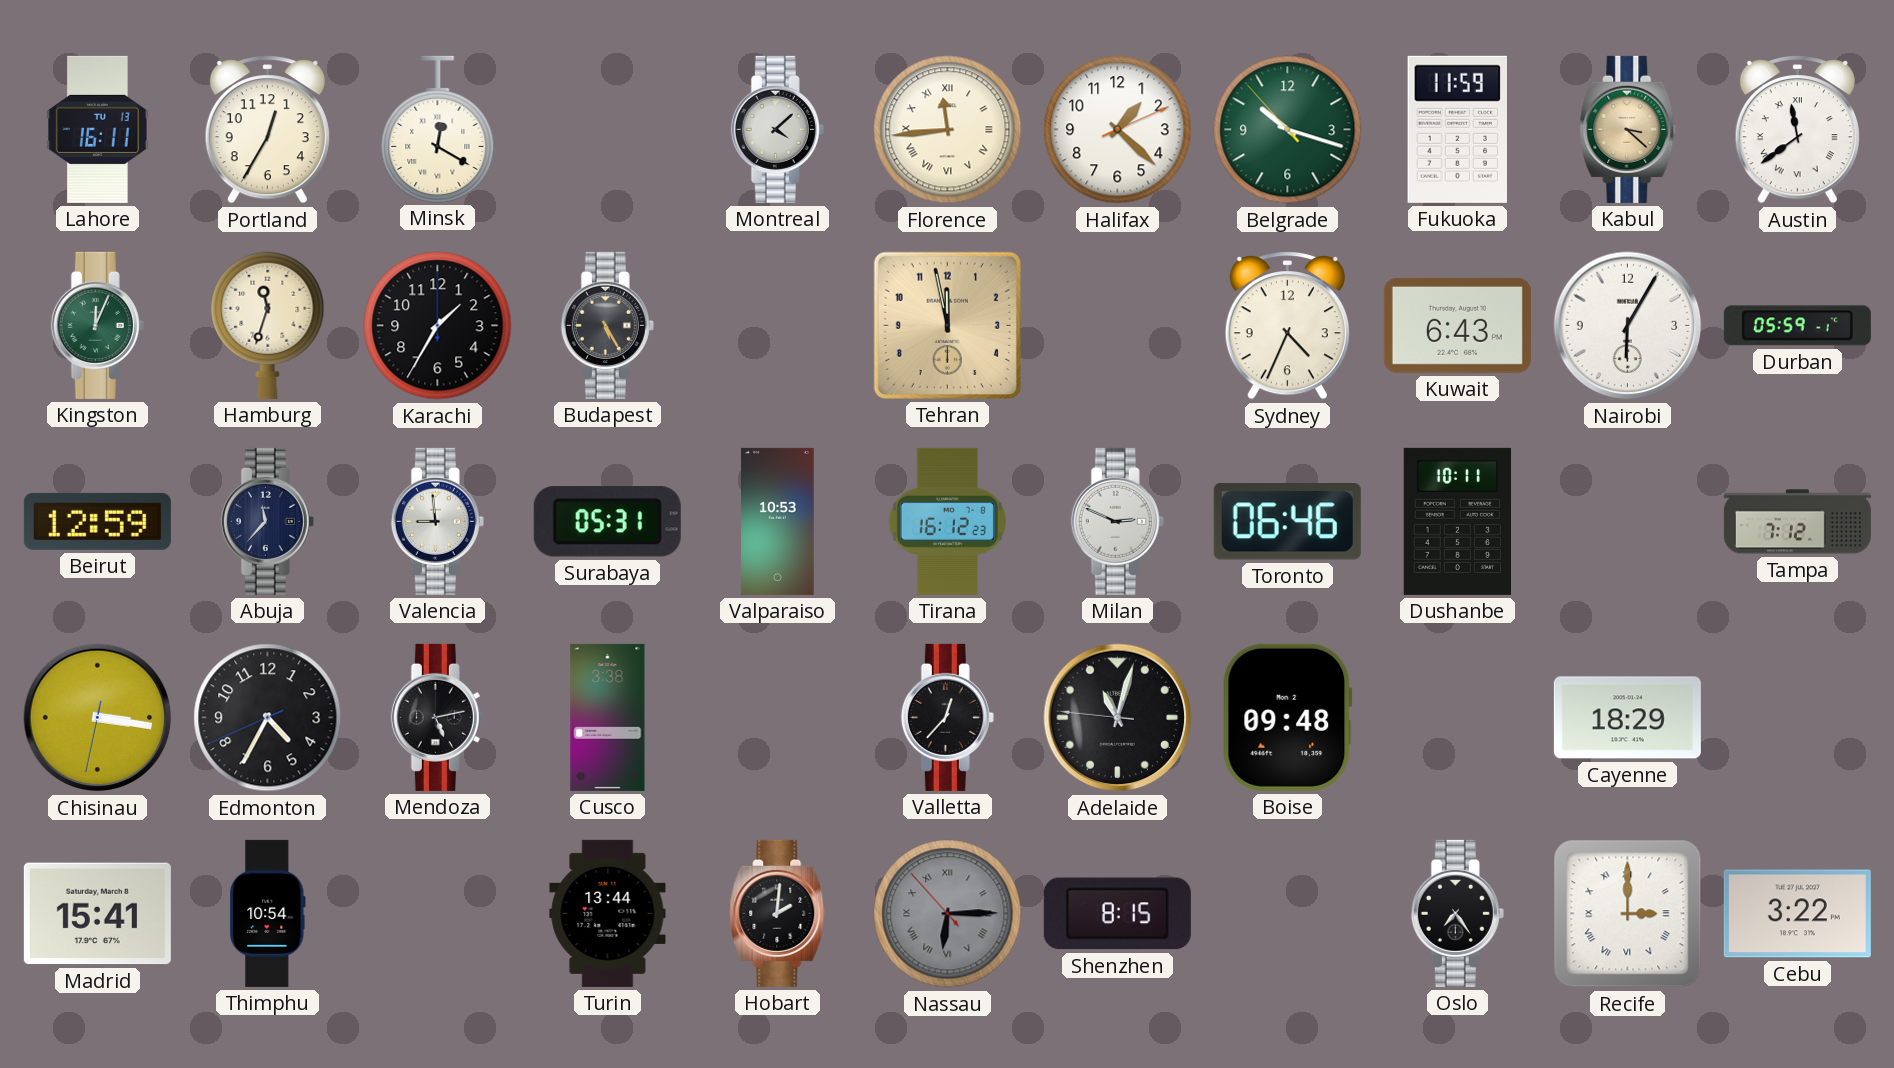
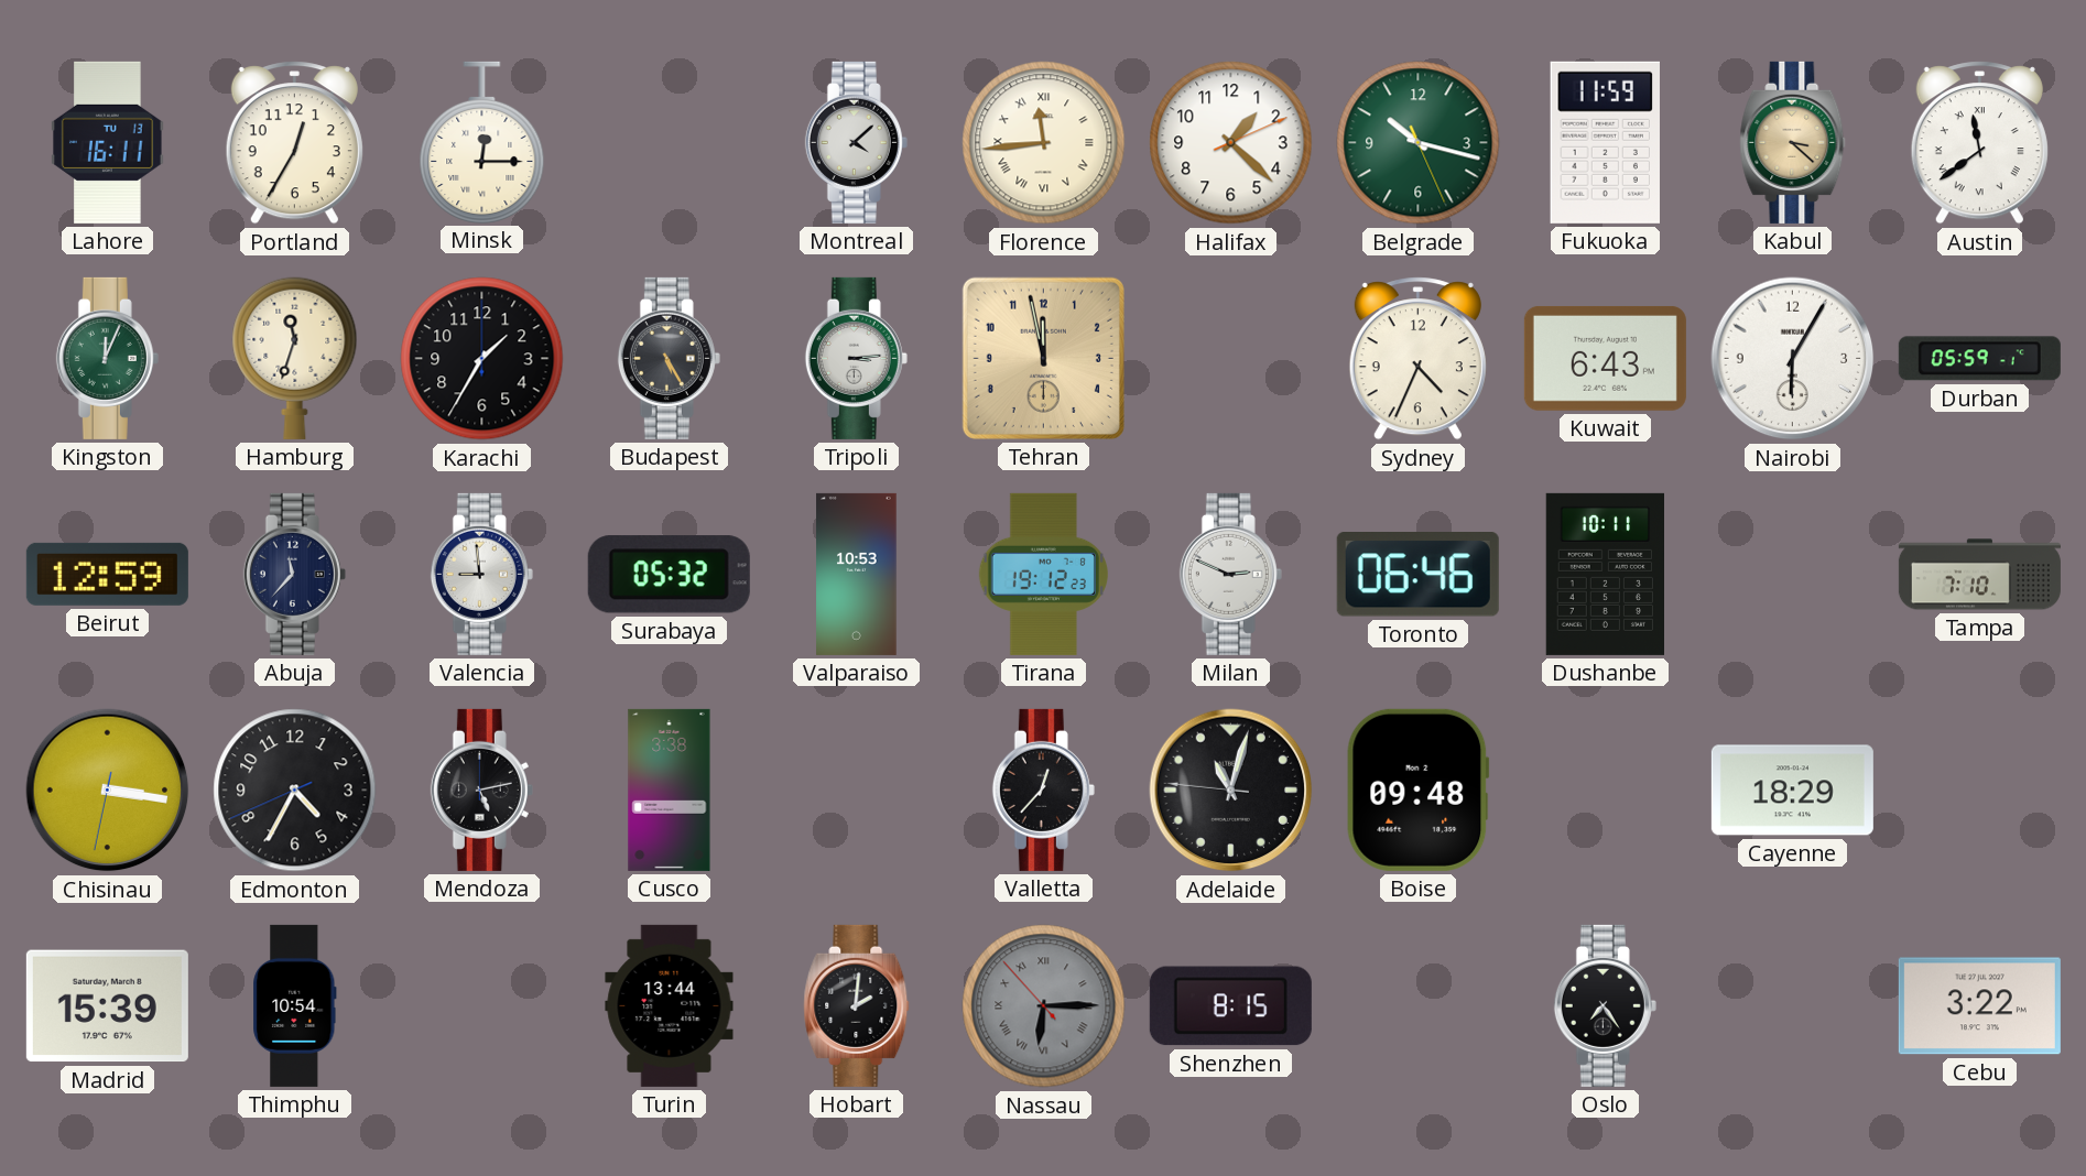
Minsk: 12:20 -> 12:15
Belgrade: 10:17:53 -> 10:17:26
Tripoli: none -> 3:14
Surabaya: 05:31 -> 05:32
Tirana: 16:12 -> 19:12
Tampa: 7:12 -> 7:10
Madrid: 15:41 -> 15:39
Recife: 3:00 -> none
